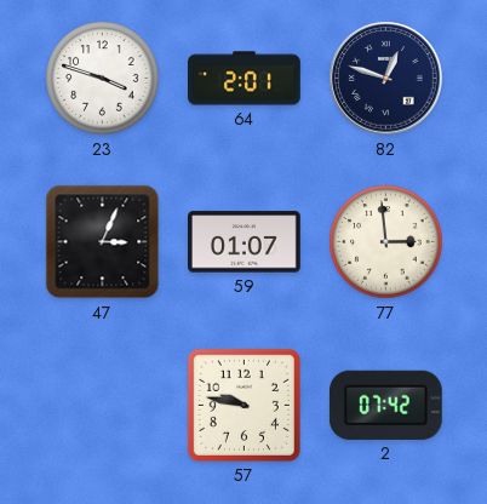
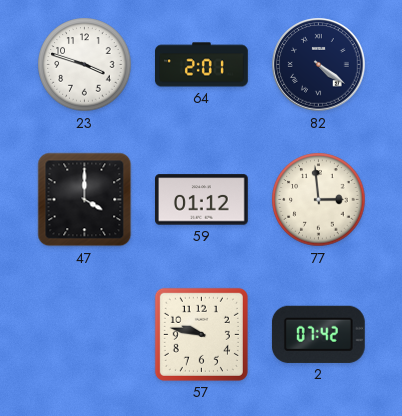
82: 12:48 -> 4:21
47: 3:04 -> 4:00
59: 01:07 -> 01:12
